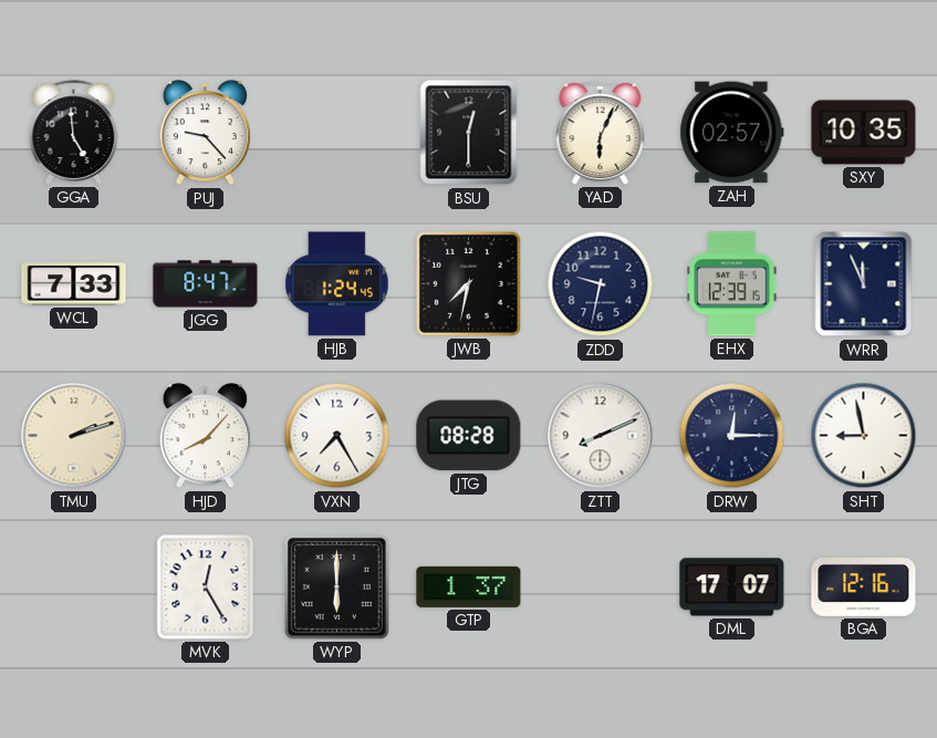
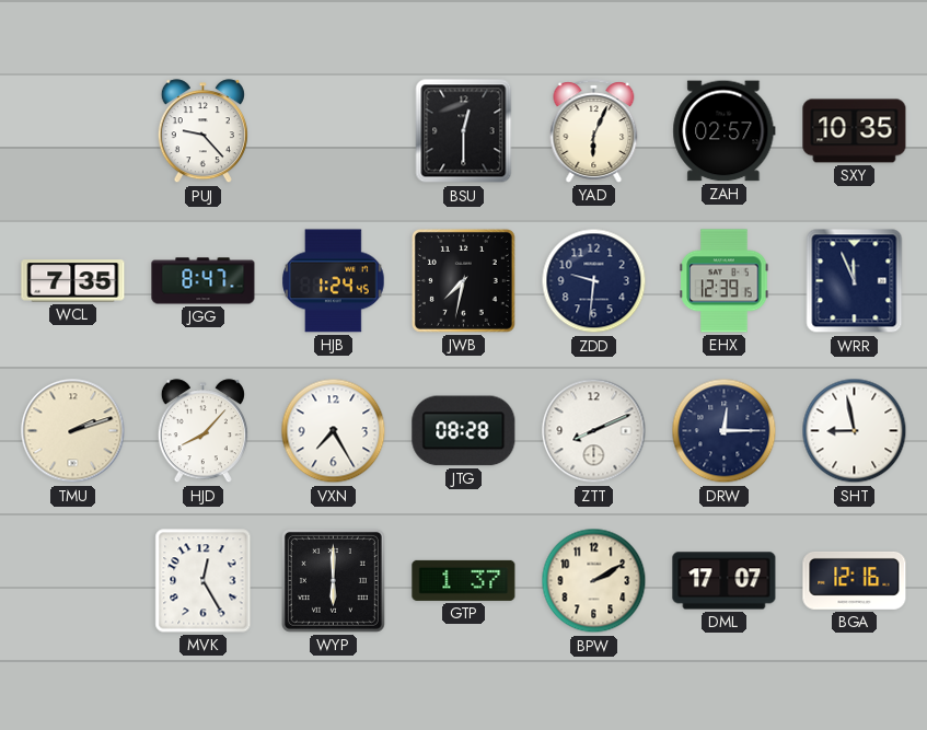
GGA: 4:59 -> none
WCL: 7:33 -> 7:35
ZDD: 9:32 -> 9:31
BPW: none -> 2:10
